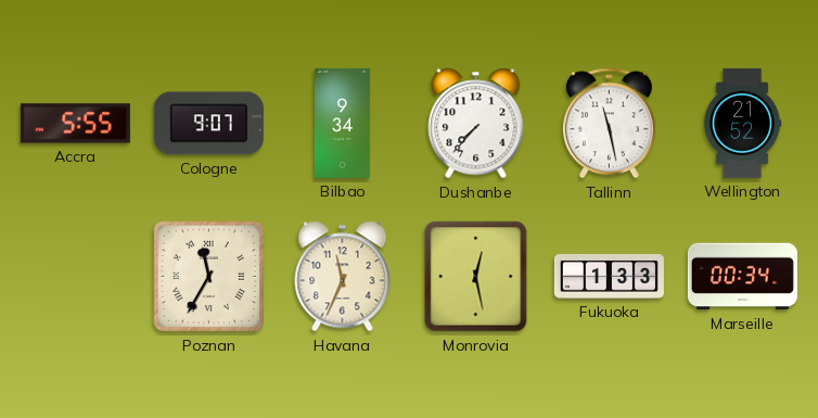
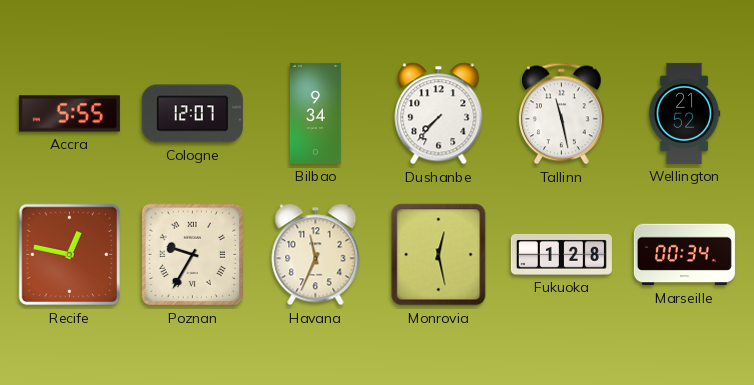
Cologne: 9:07 -> 12:07
Recife: none -> 12:47
Poznan: 11:35 -> 9:35
Fukuoka: 1:33 -> 1:28
